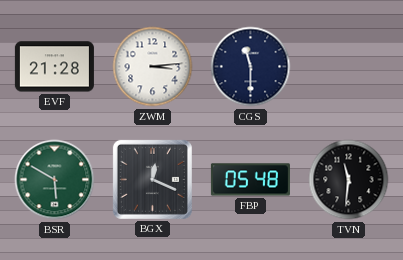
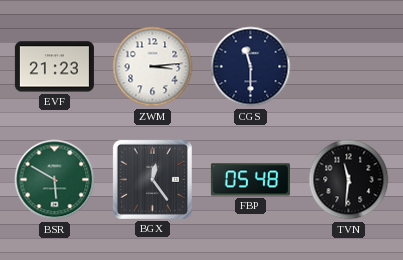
EVF: 21:28 -> 21:23
BGX: 12:19 -> 12:24
